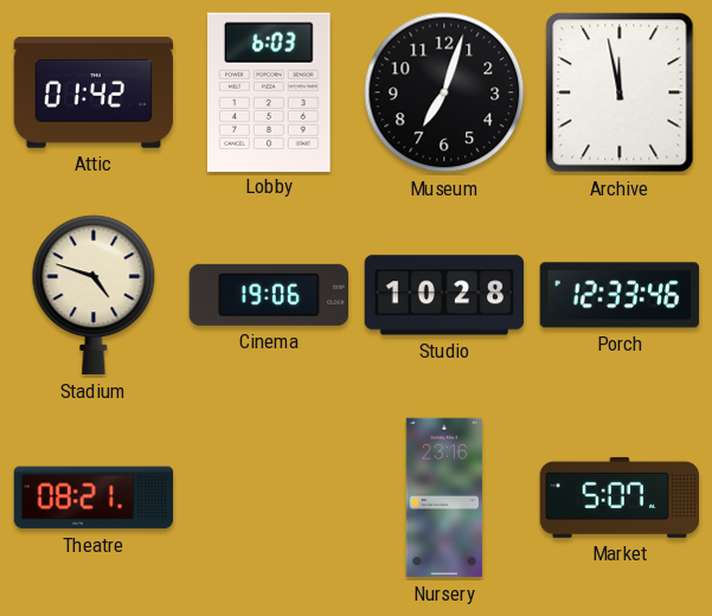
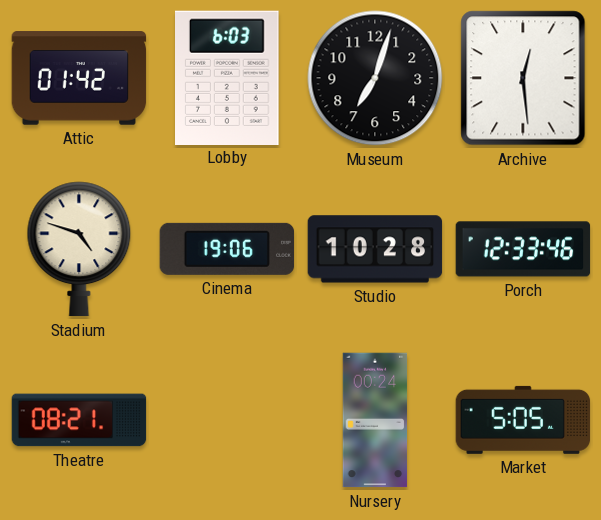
Archive: 11:58 -> 12:29
Nursery: 23:16 -> 00:24
Market: 5:07 -> 5:05
